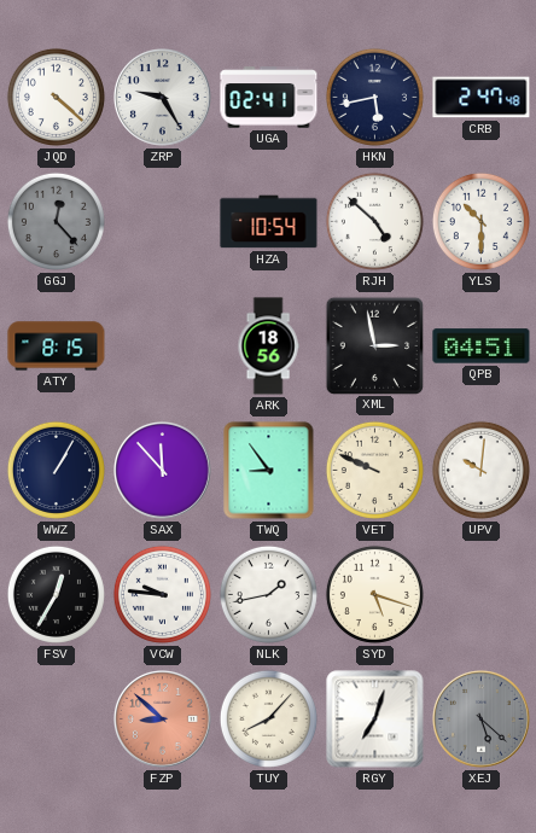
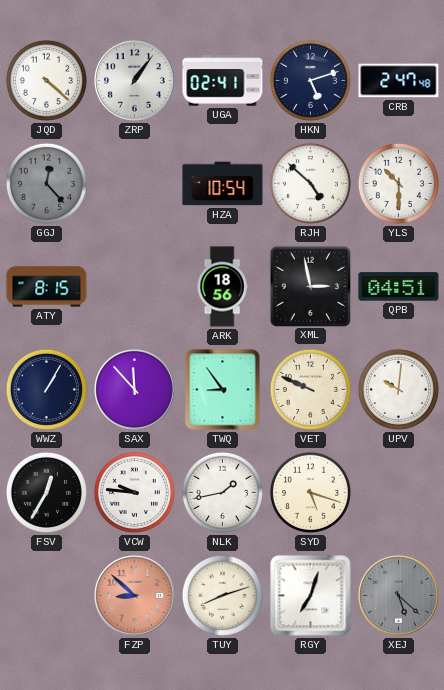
ZRP: 9:25 -> 1:06
HKN: 5:43 -> 5:12
TUY: 8:07 -> 8:12
